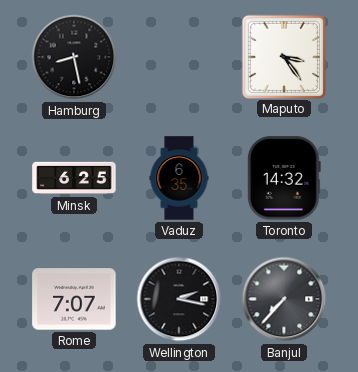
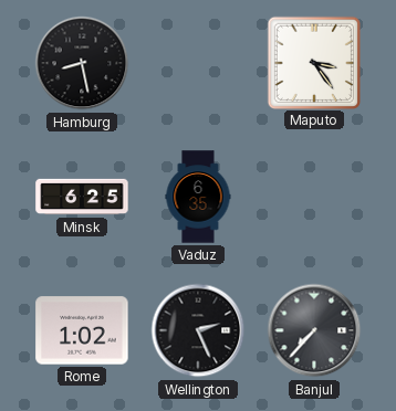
Toronto: 14:32 -> none
Rome: 7:07 -> 1:02
Wellington: 2:17 -> 2:26
